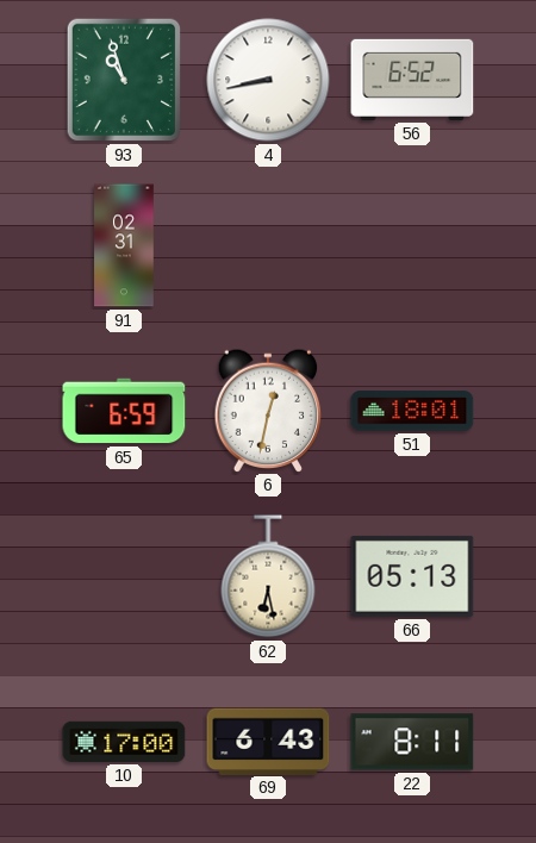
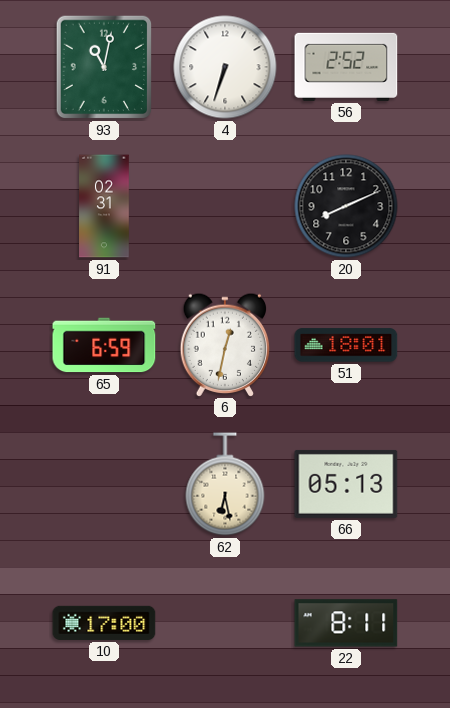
93: 10:57 -> 11:02
4: 8:43 -> 6:33
56: 6:52 -> 2:52
20: none -> 8:11
69: 6:43 -> none
